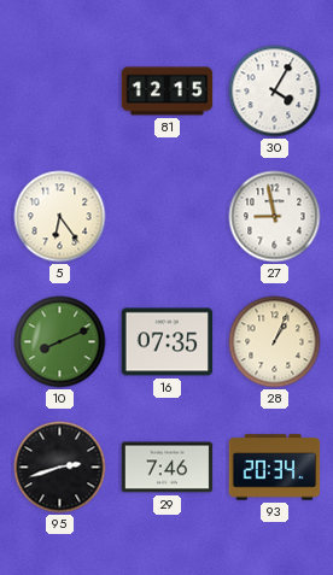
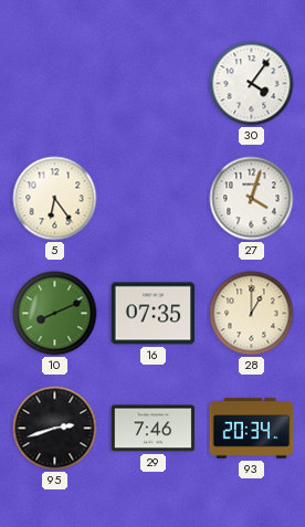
81: 12:15 -> none
30: 4:05 -> 4:06
27: 8:58 -> 4:03
28: 1:04 -> 1:00
